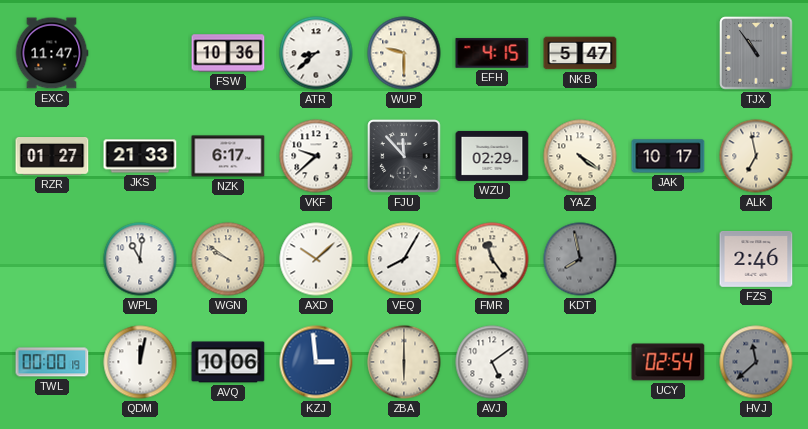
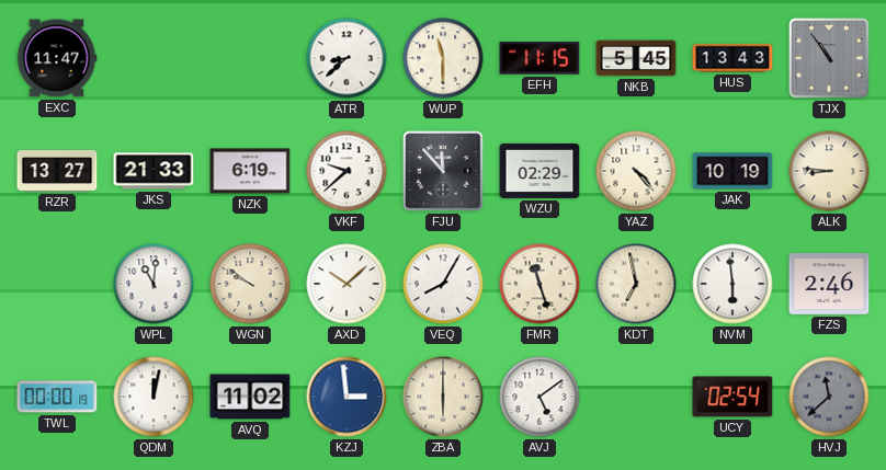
FSW: 10:36 -> none
WUP: 9:30 -> 11:30
EFH: 4:15 -> 11:15
NKB: 5:47 -> 5:45
HUS: none -> 13:43
RZR: 01:27 -> 13:27
NZK: 6:17 -> 6:19
YAZ: 4:21 -> 4:23
JAK: 10:17 -> 10:19
ALK: 6:58 -> 8:46
FMR: 11:24 -> 11:27
KDT: 7:58 -> 6:58
KDT dial: grey -> cream
NVM: none -> 5:59
AVQ: 10:06 -> 11:02
